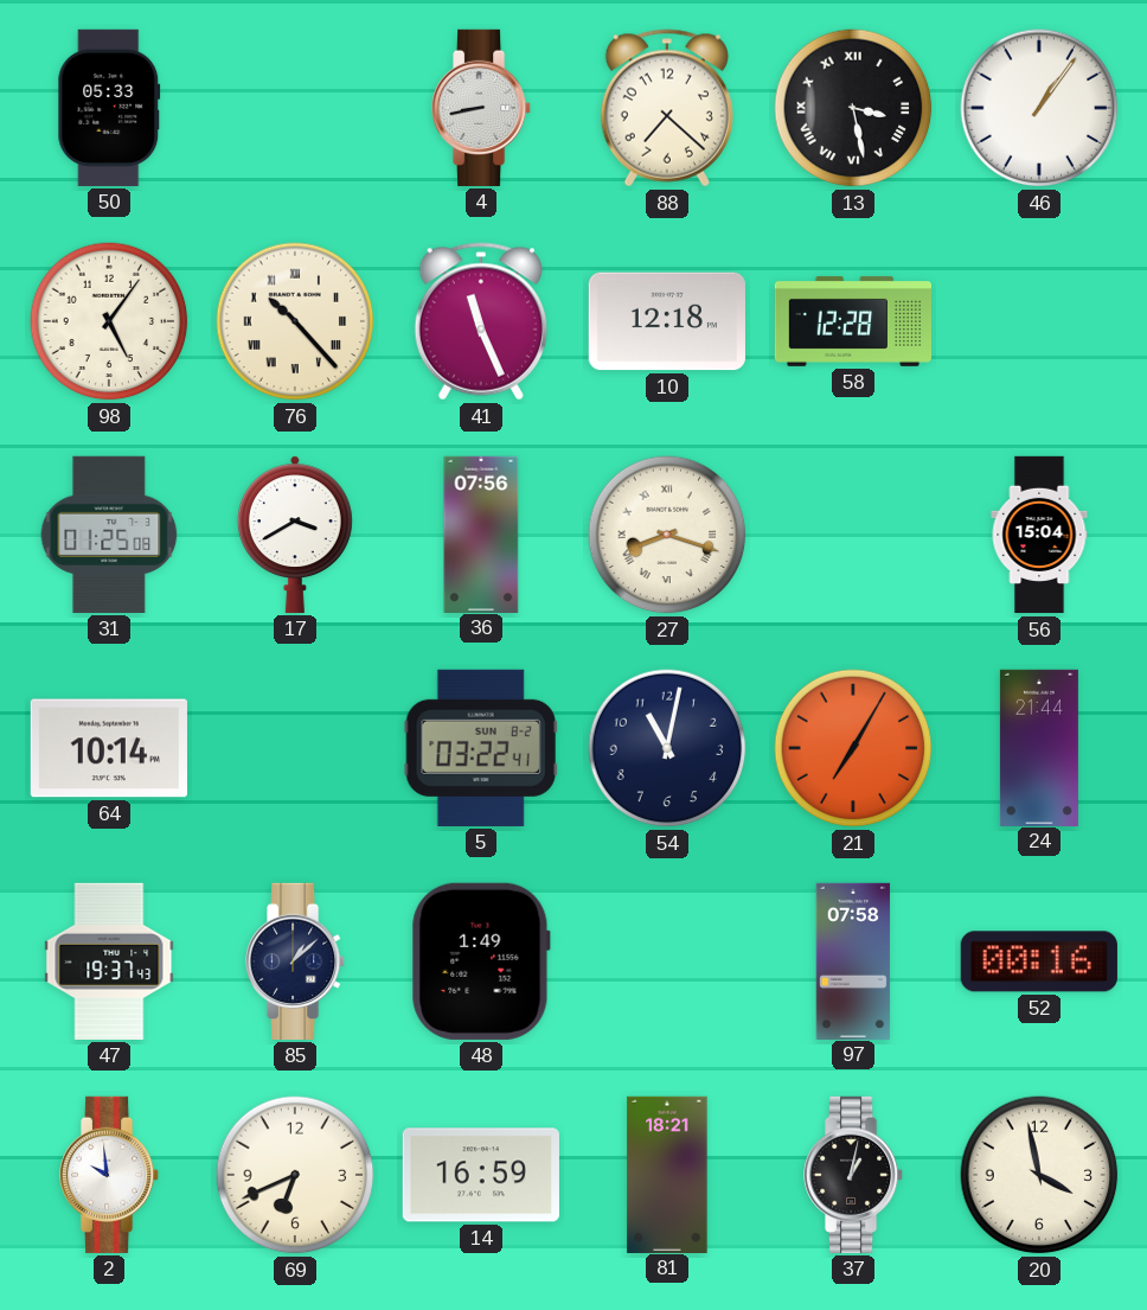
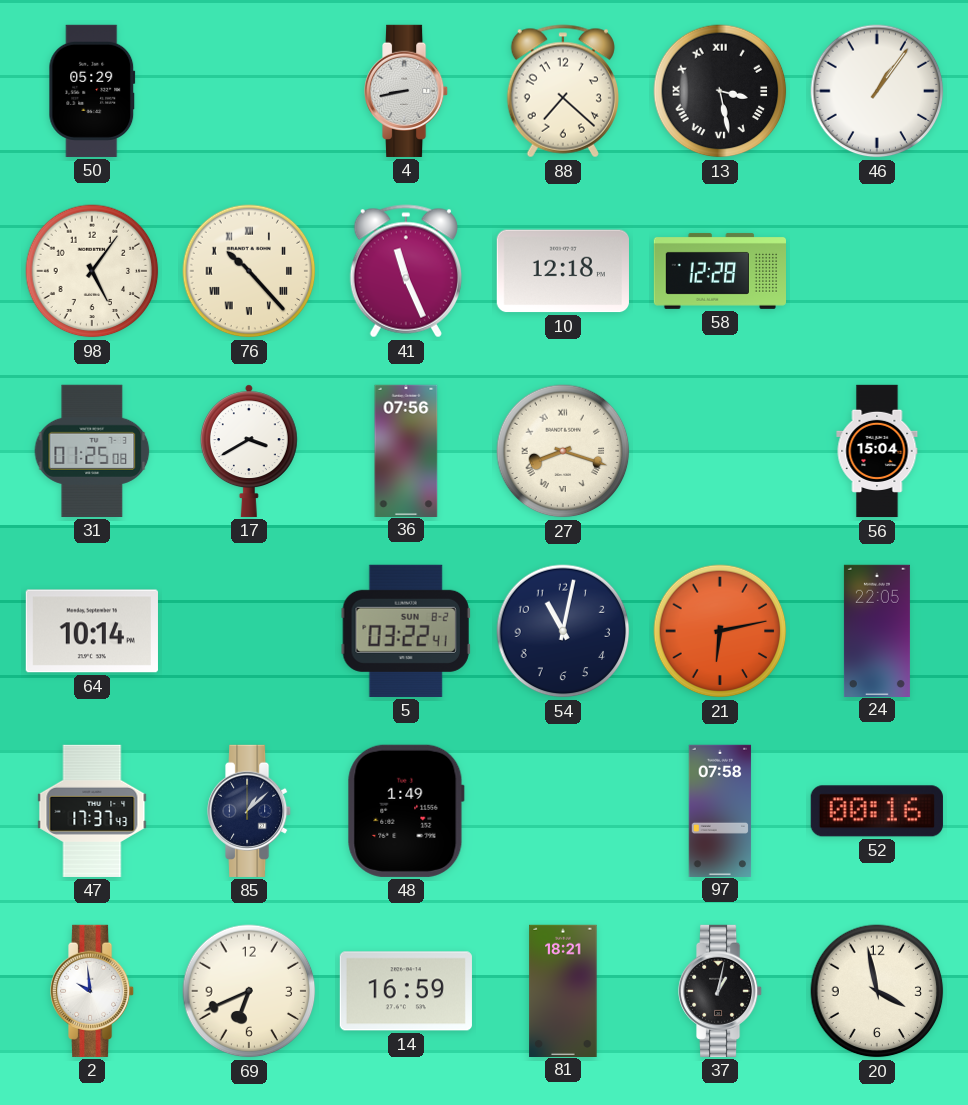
50: 05:33 -> 05:29
21: 7:05 -> 6:13
24: 21:44 -> 22:05
47: 19:37 -> 17:37
